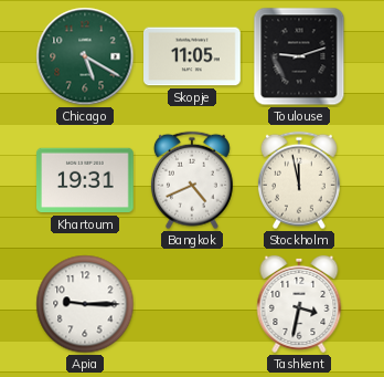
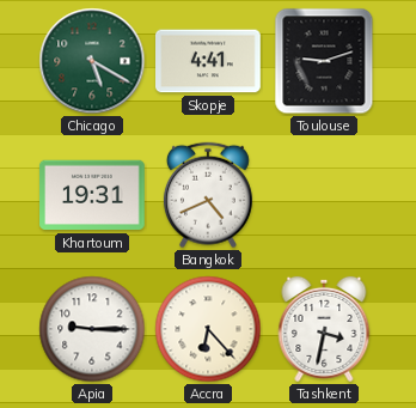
Skopje: 11:05 -> 4:41
Stockholm: 11:58 -> none
Accra: none -> 6:23
